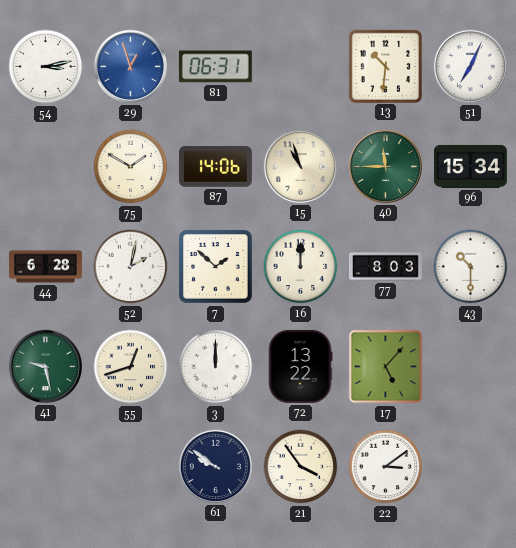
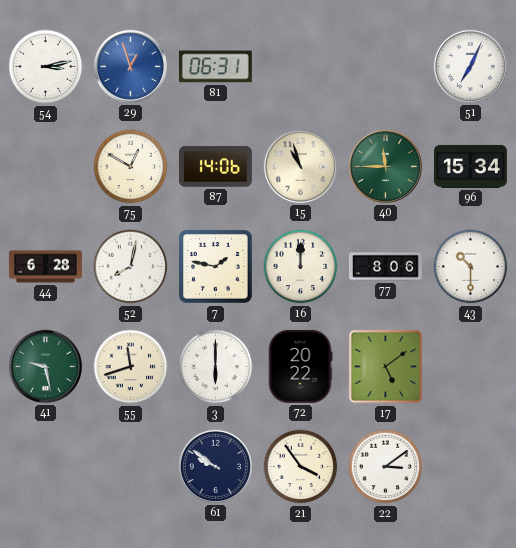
13: 10:31 -> none
75: 1:50 -> 12:50
52: 2:02 -> 8:02
7: 1:52 -> 1:47
77: 8:03 -> 8:06
55: 12:42 -> 11:42
3: 12:00 -> 6:00
72: 13:22 -> 20:22
17: 5:07 -> 5:09
